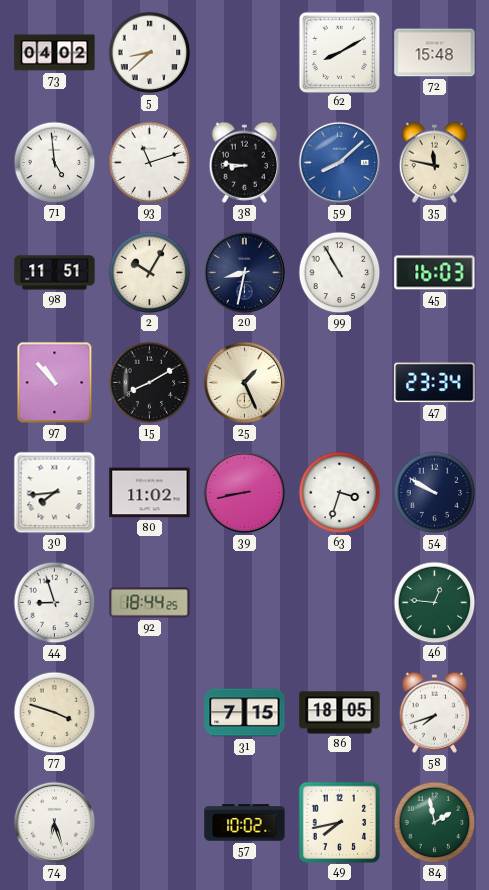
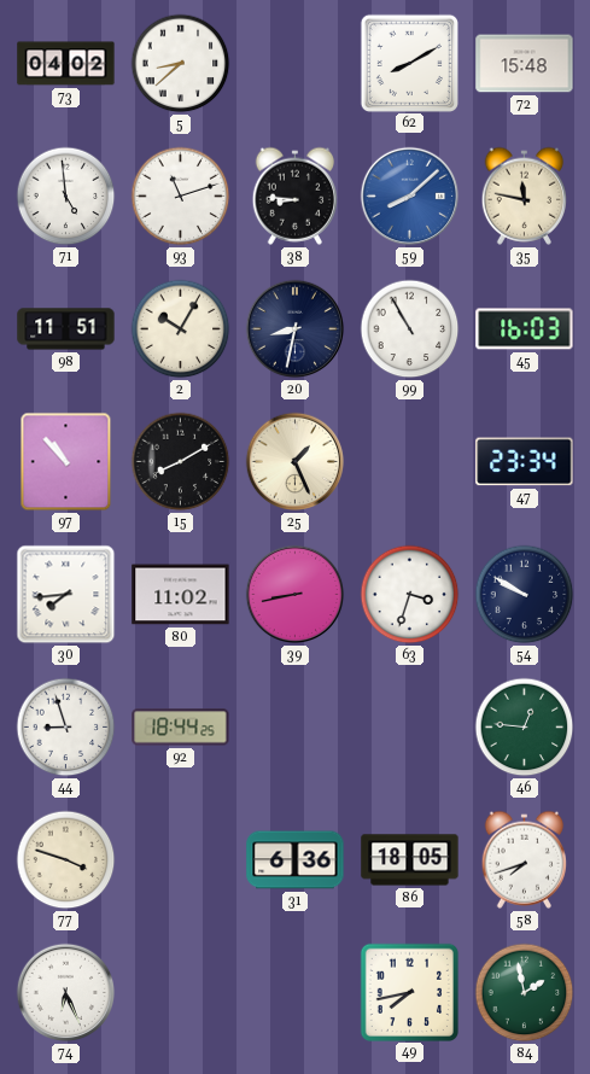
31: 7:15 -> 6:36
74: 6:27 -> 6:26
57: 10:02 -> none
